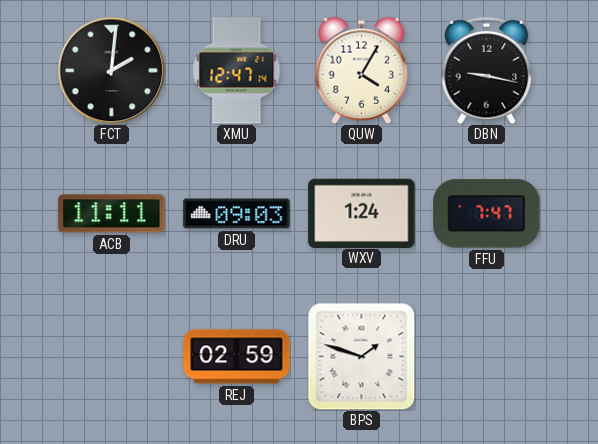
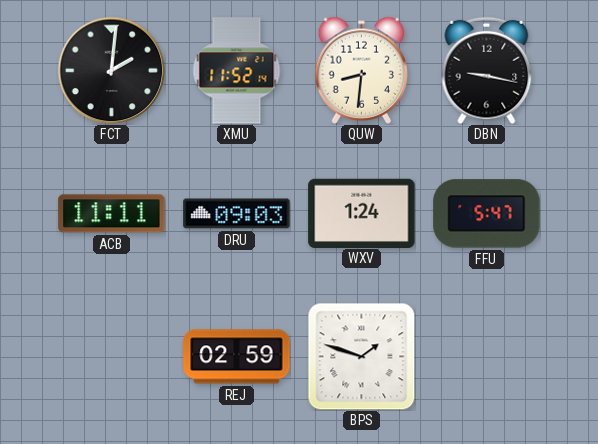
XMU: 12:47 -> 11:52
QUW: 4:05 -> 8:31
FFU: 7:47 -> 5:47
